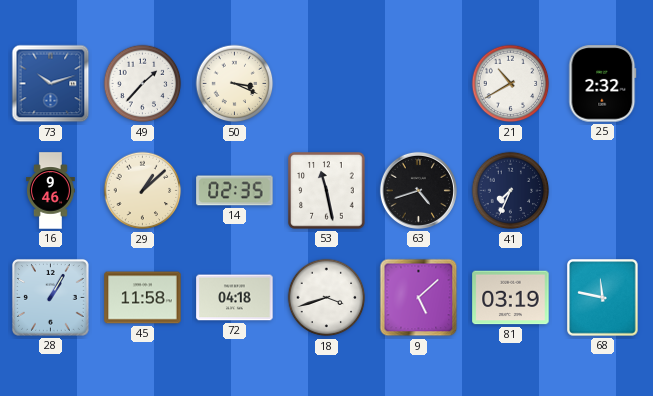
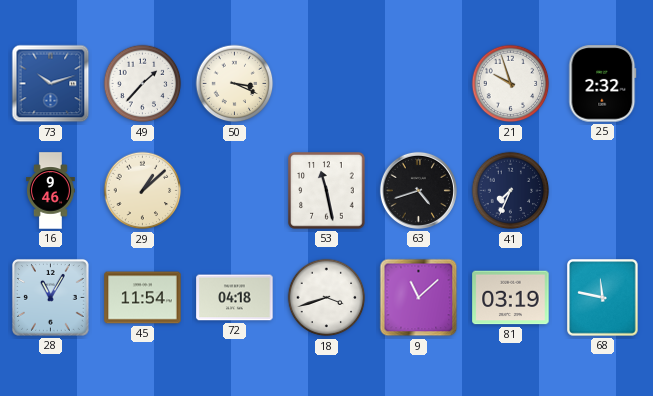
21: 10:40 -> 9:57
14: 02:35 -> none
28: 1:05 -> 11:05
45: 11:58 -> 11:54
9: 5:08 -> 11:08
